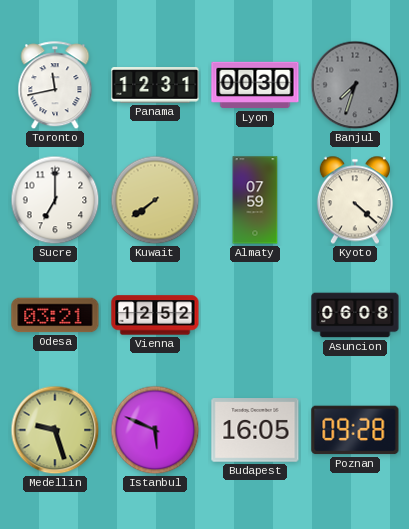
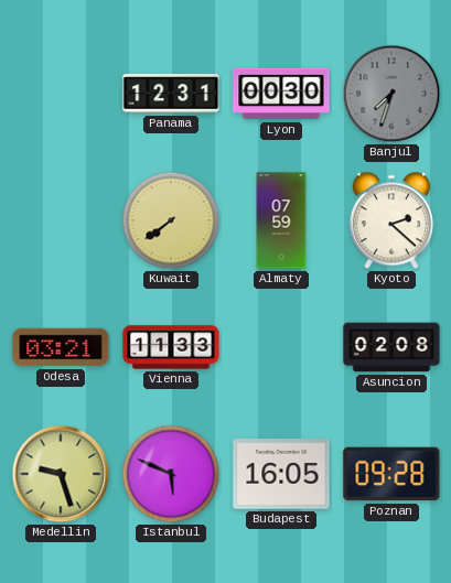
Toronto: 11:43 -> none
Sucre: 7:00 -> none
Kyoto: 4:22 -> 2:22
Vienna: 12:52 -> 11:33
Asuncion: 06:08 -> 02:08
